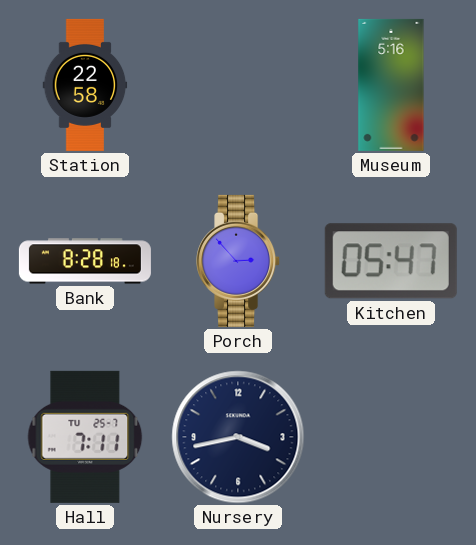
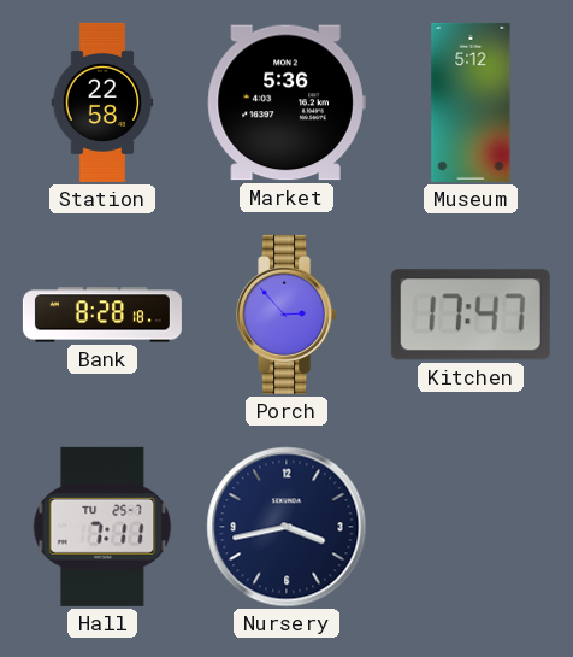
Market: none -> 5:36
Museum: 5:16 -> 5:12
Kitchen: 05:47 -> 17:47
